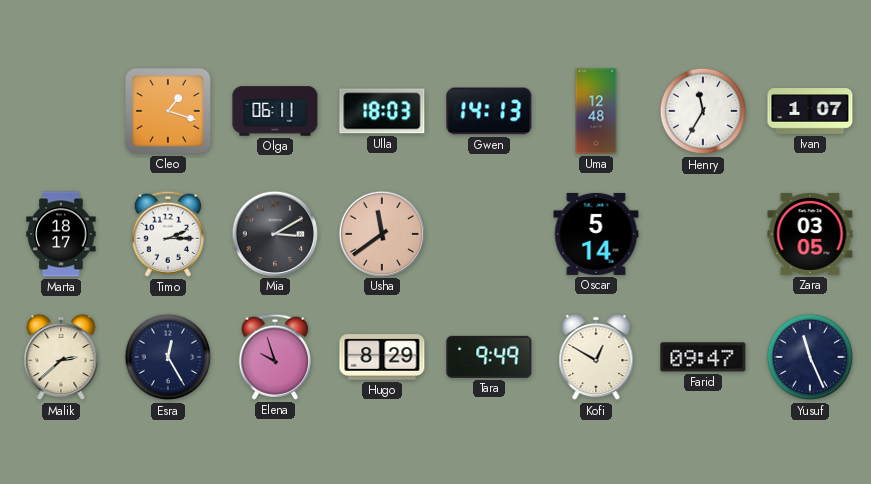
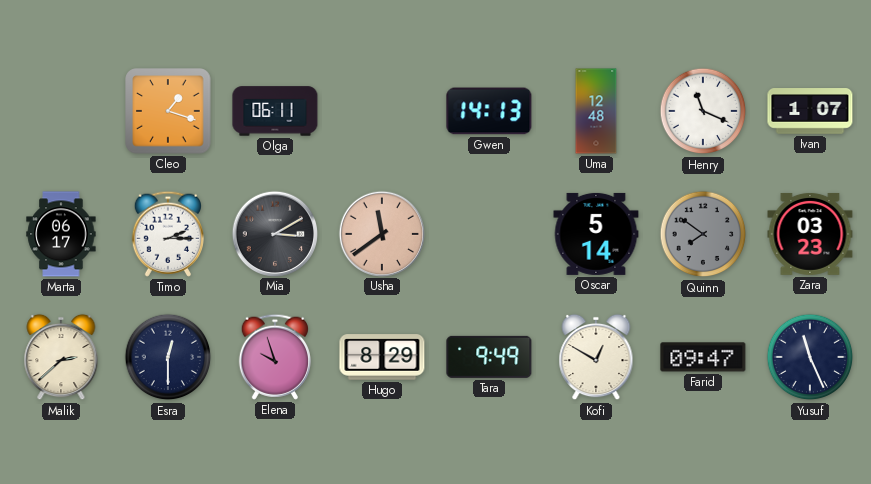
Ulla: 18:03 -> none
Henry: 11:35 -> 11:19
Marta: 18:17 -> 06:17
Quinn: none -> 7:51
Zara: 03:05 -> 03:23
Esra: 12:25 -> 12:30
